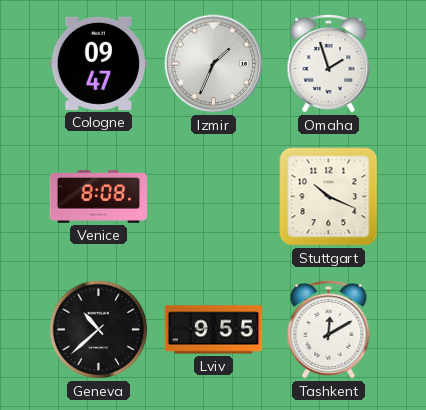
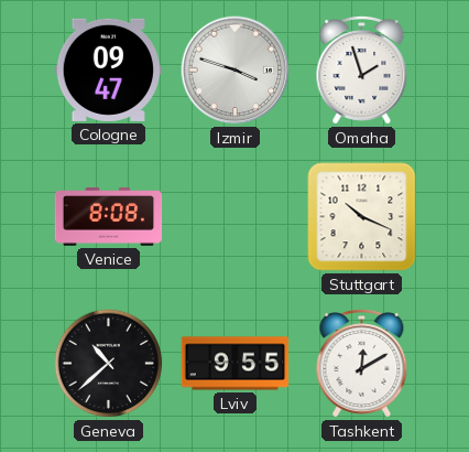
Izmir: 1:34 -> 3:48
